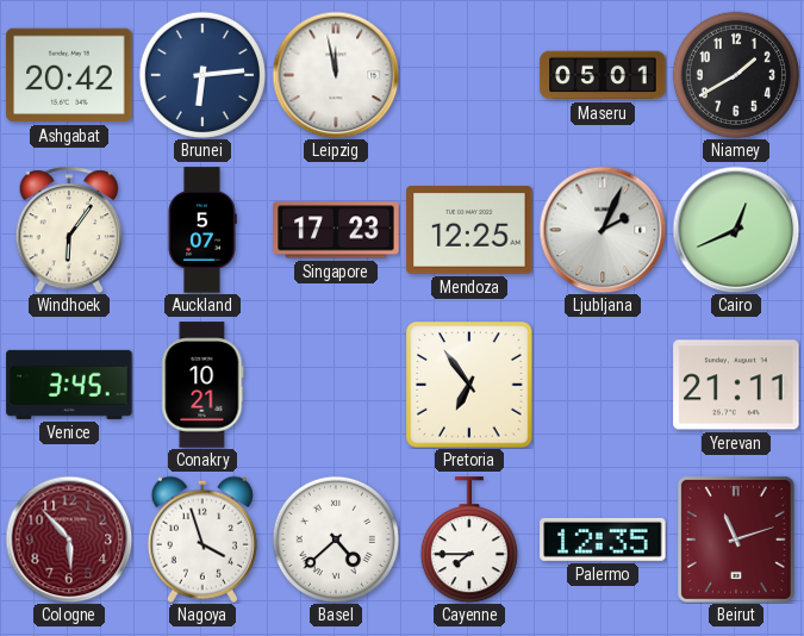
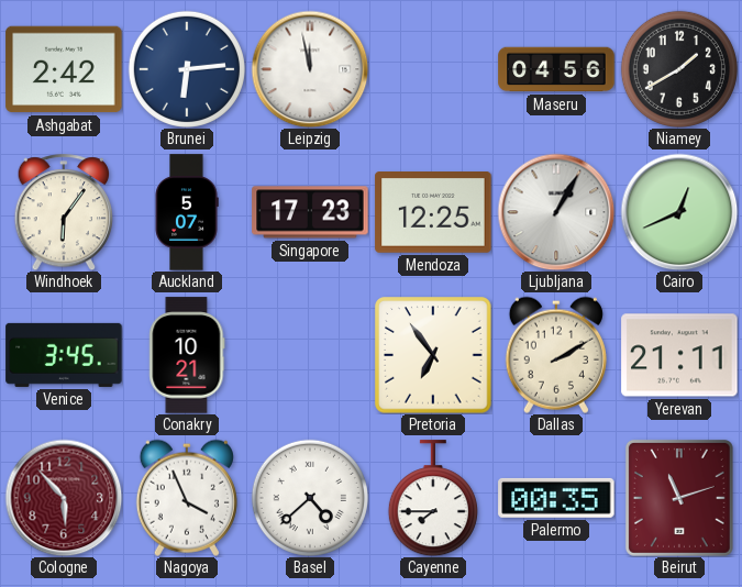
Ashgabat: 20:42 -> 2:42
Maseru: 05:01 -> 04:56
Ljubljana: 2:04 -> 1:05
Dallas: none -> 2:10
Nagoya: 3:57 -> 3:56
Palermo: 12:35 -> 00:35
